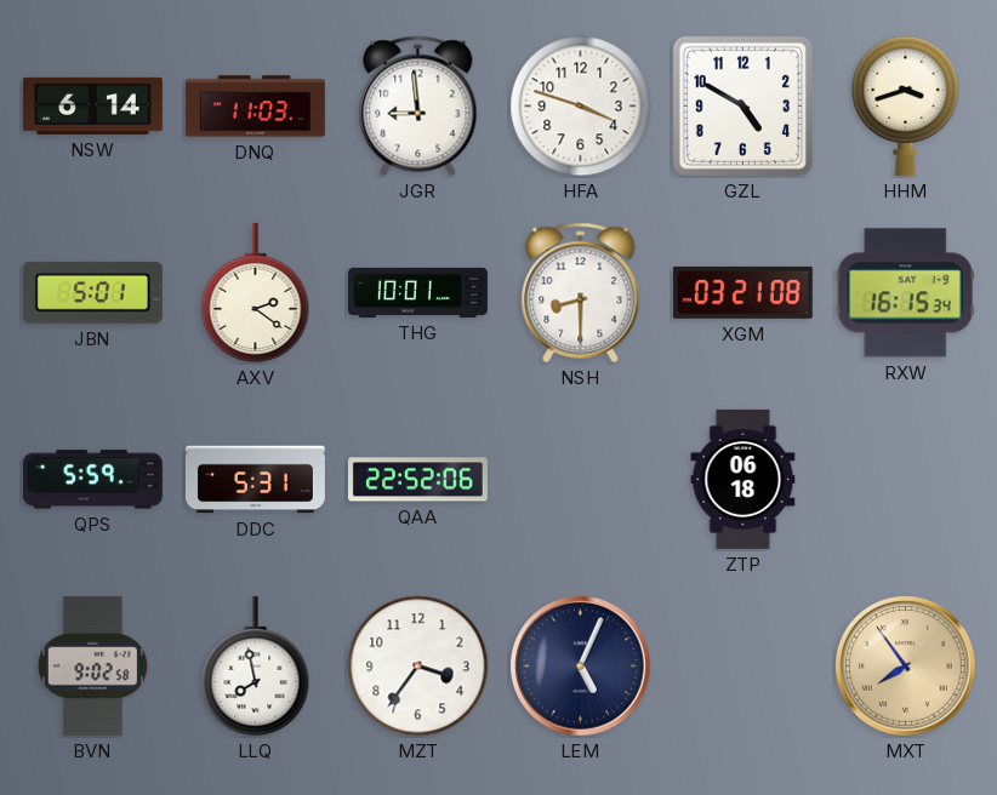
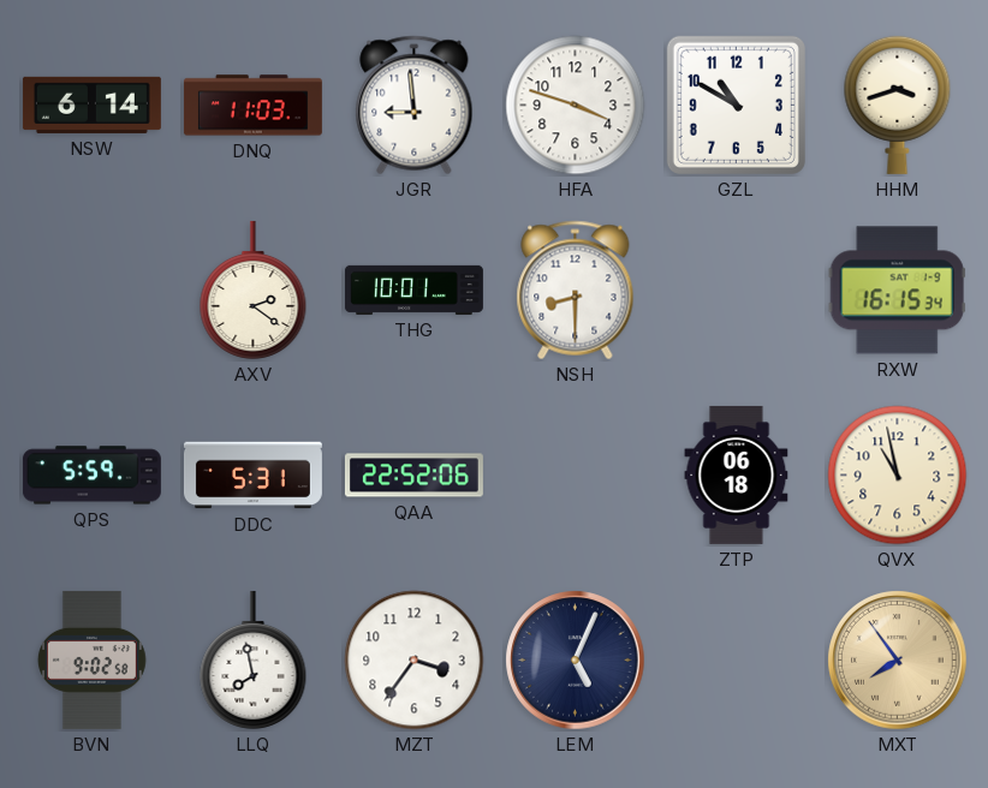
GZL: 4:50 -> 10:50
JBN: 5:01 -> none
XGM: 03:21 -> none
QVX: none -> 10:58
